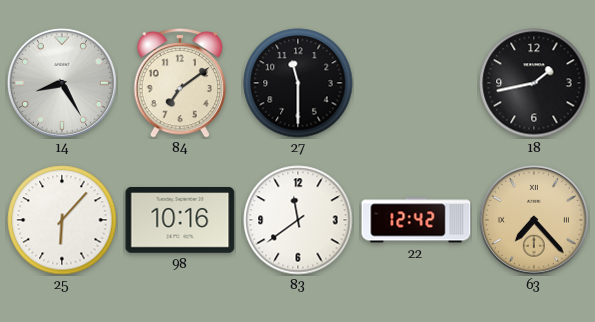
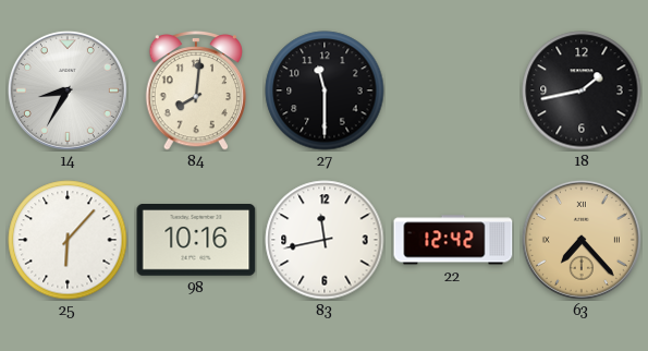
14: 8:25 -> 8:35
84: 7:09 -> 8:01
83: 11:39 -> 11:43
